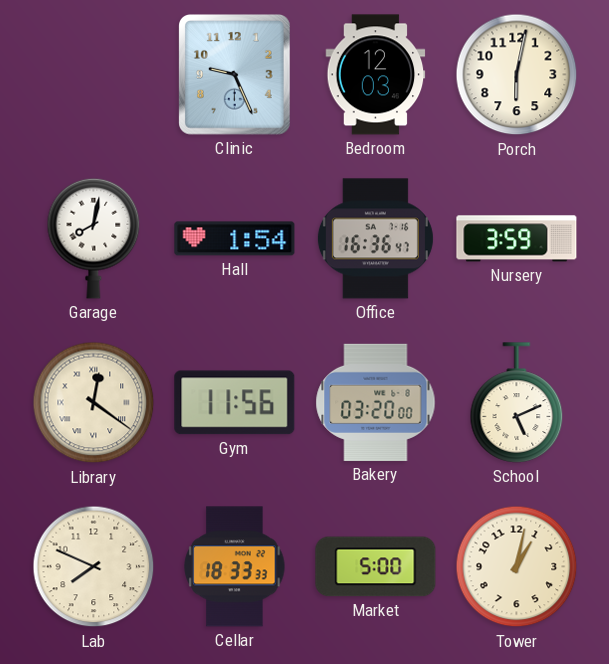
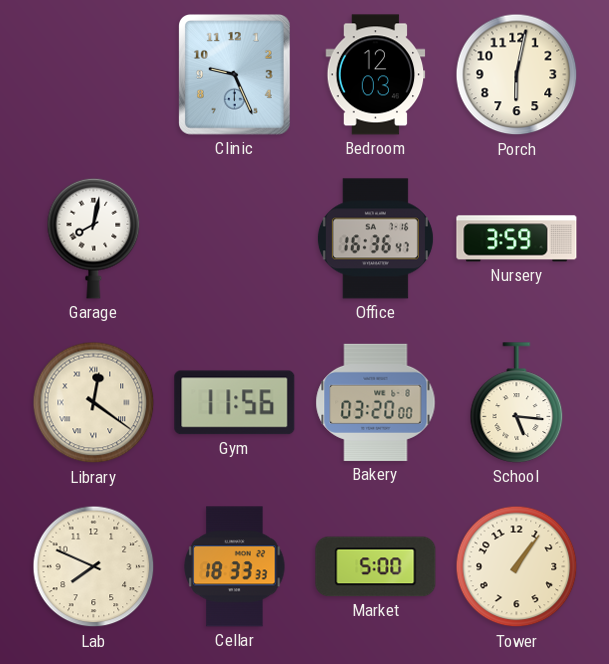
Hall: 1:54 -> none
School: 5:11 -> 5:16
Tower: 1:02 -> 1:06
